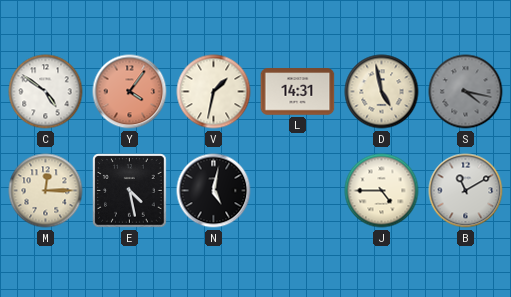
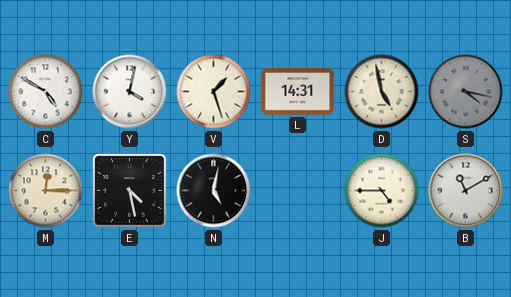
C: 4:51 -> 4:50
Y: 4:06 -> 4:02
Y dial: salmon -> white
V: 1:32 -> 1:27
